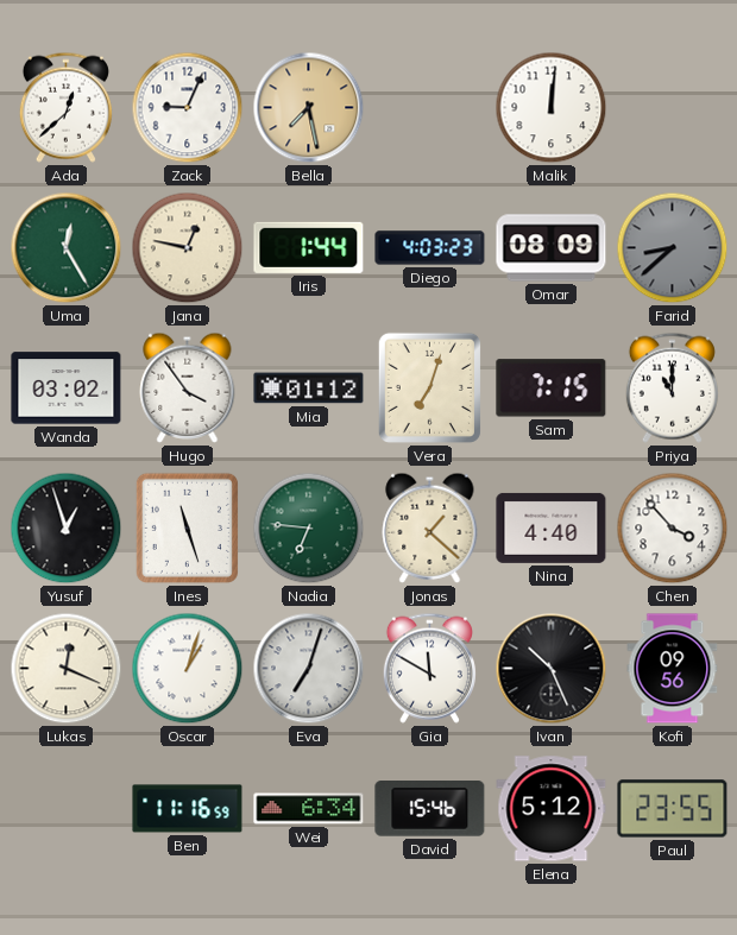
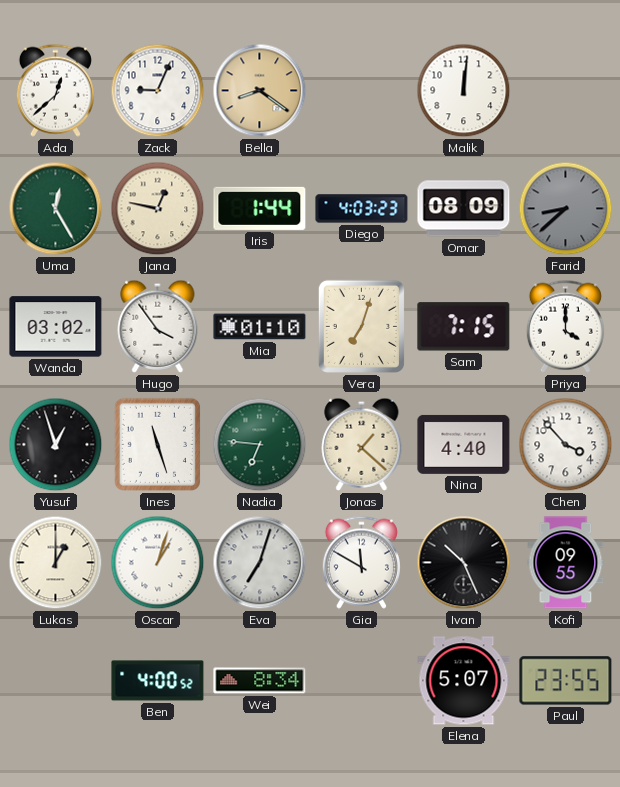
Bella: 7:28 -> 8:21
Mia: 01:12 -> 01:10
Priya: 11:00 -> 4:00
Lukas: 12:19 -> 1:00
Kofi: 09:56 -> 09:55
Ben: 11:16 -> 4:00
Wei: 6:34 -> 8:34
David: 15:46 -> none
Elena: 5:12 -> 5:07
